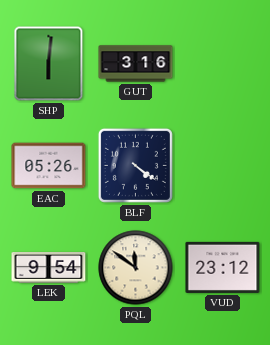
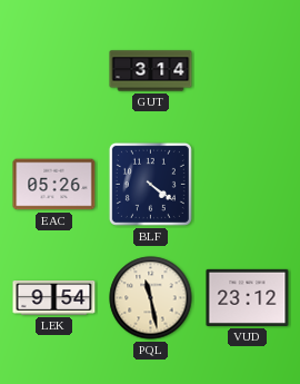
SHP: 6:01 -> none
GUT: 3:16 -> 3:14
PQL: 11:51 -> 11:28
